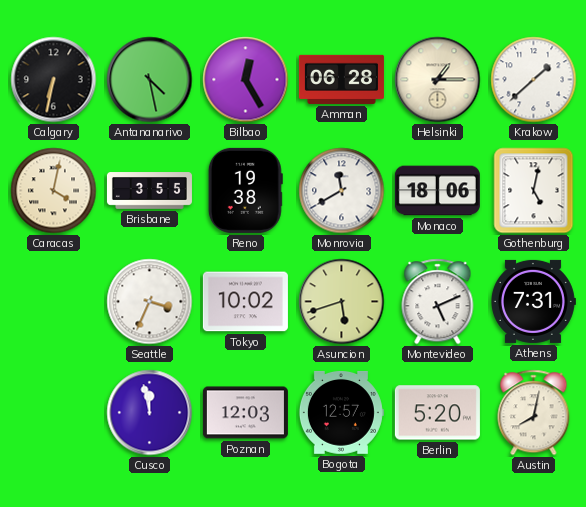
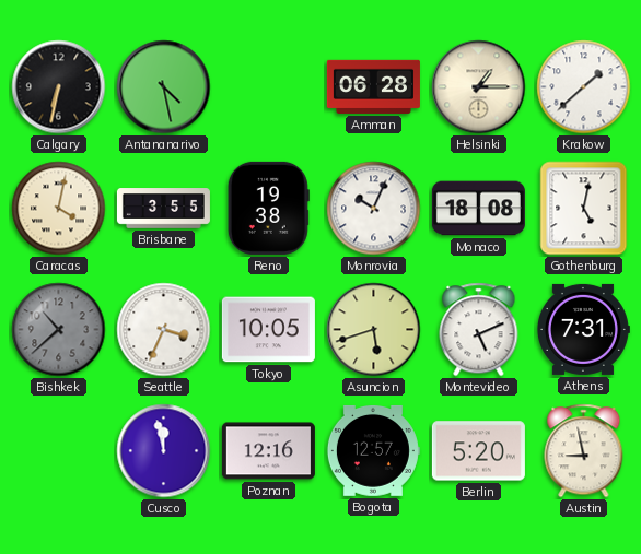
Bilbao: 12:25 -> none
Monrovia: 11:40 -> 10:04
Monaco: 18:06 -> 18:08
Bishkek: none -> 10:38
Tokyo: 10:02 -> 10:05
Poznan: 12:03 -> 12:16
Austin: 8:02 -> 8:58
